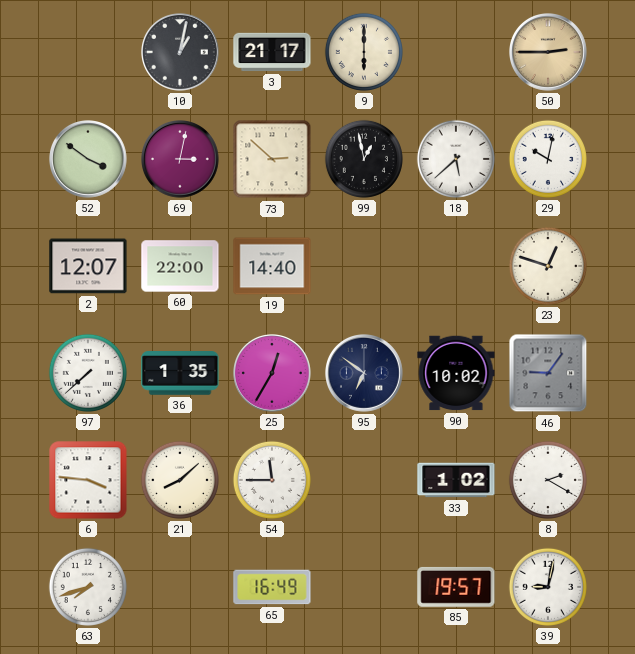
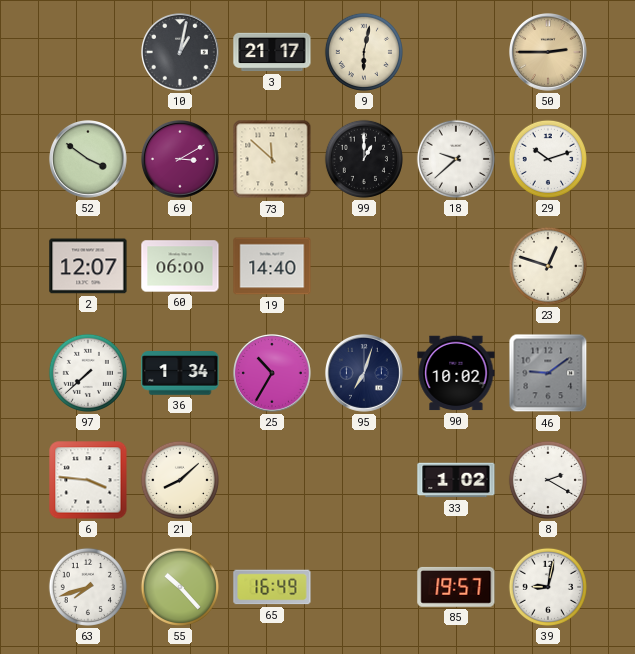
9: 6:00 -> 6:02
69: 3:02 -> 3:10
73: 2:52 -> 11:52
99: 12:58 -> 1:00
18: 5:38 -> 9:38
29: 10:02 -> 10:12
60: 22:00 -> 06:00
36: 1:35 -> 1:34
25: 12:35 -> 10:35
95: 6:51 -> 7:03
46: 9:06 -> 9:09
54: 11:45 -> none
55: none -> 10:23
